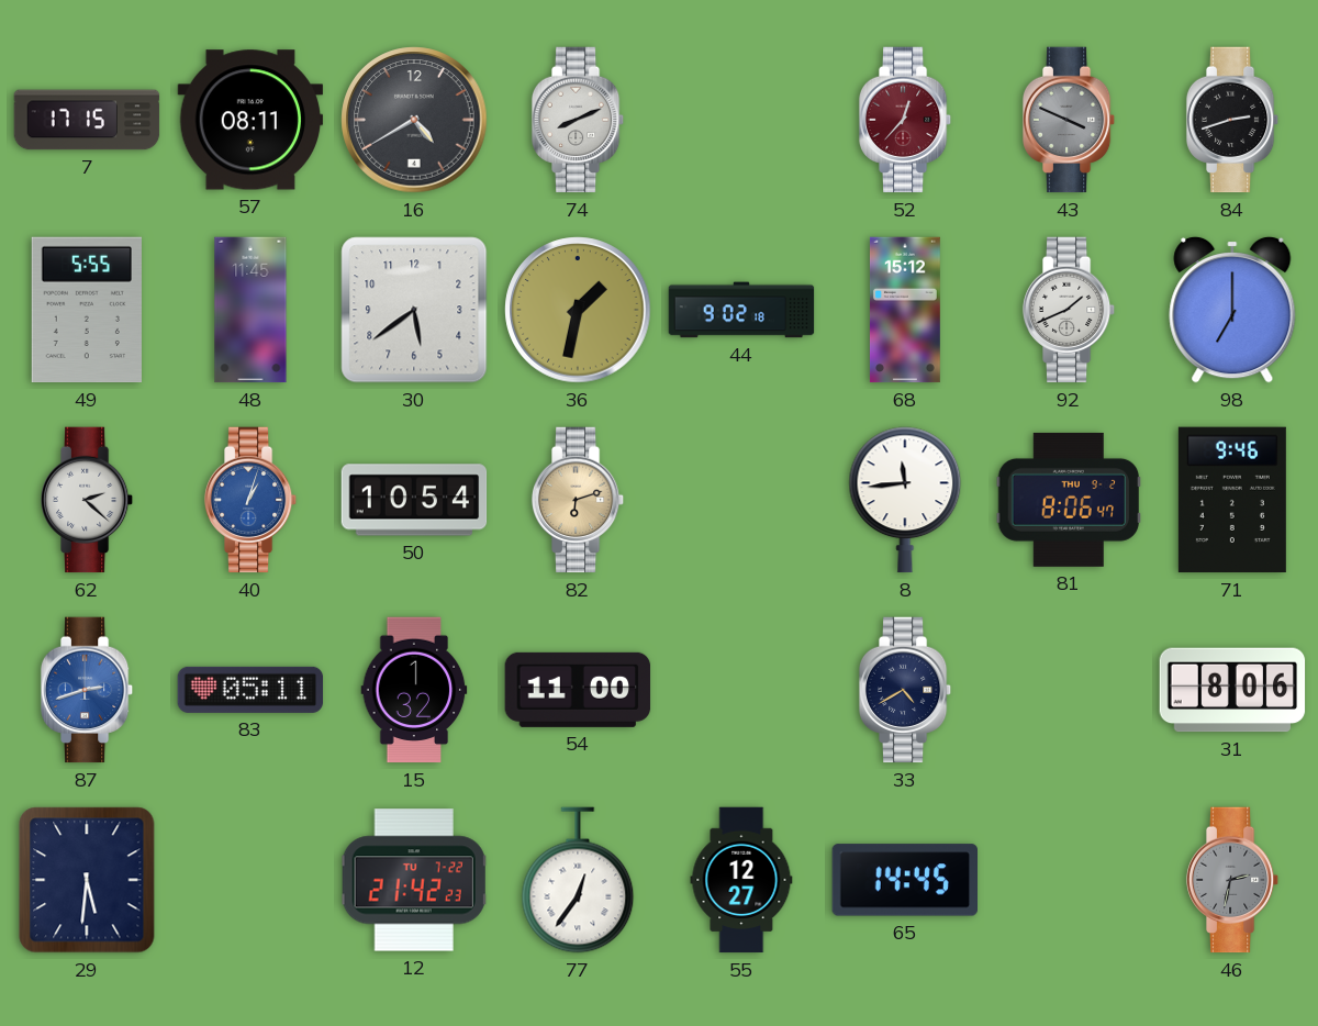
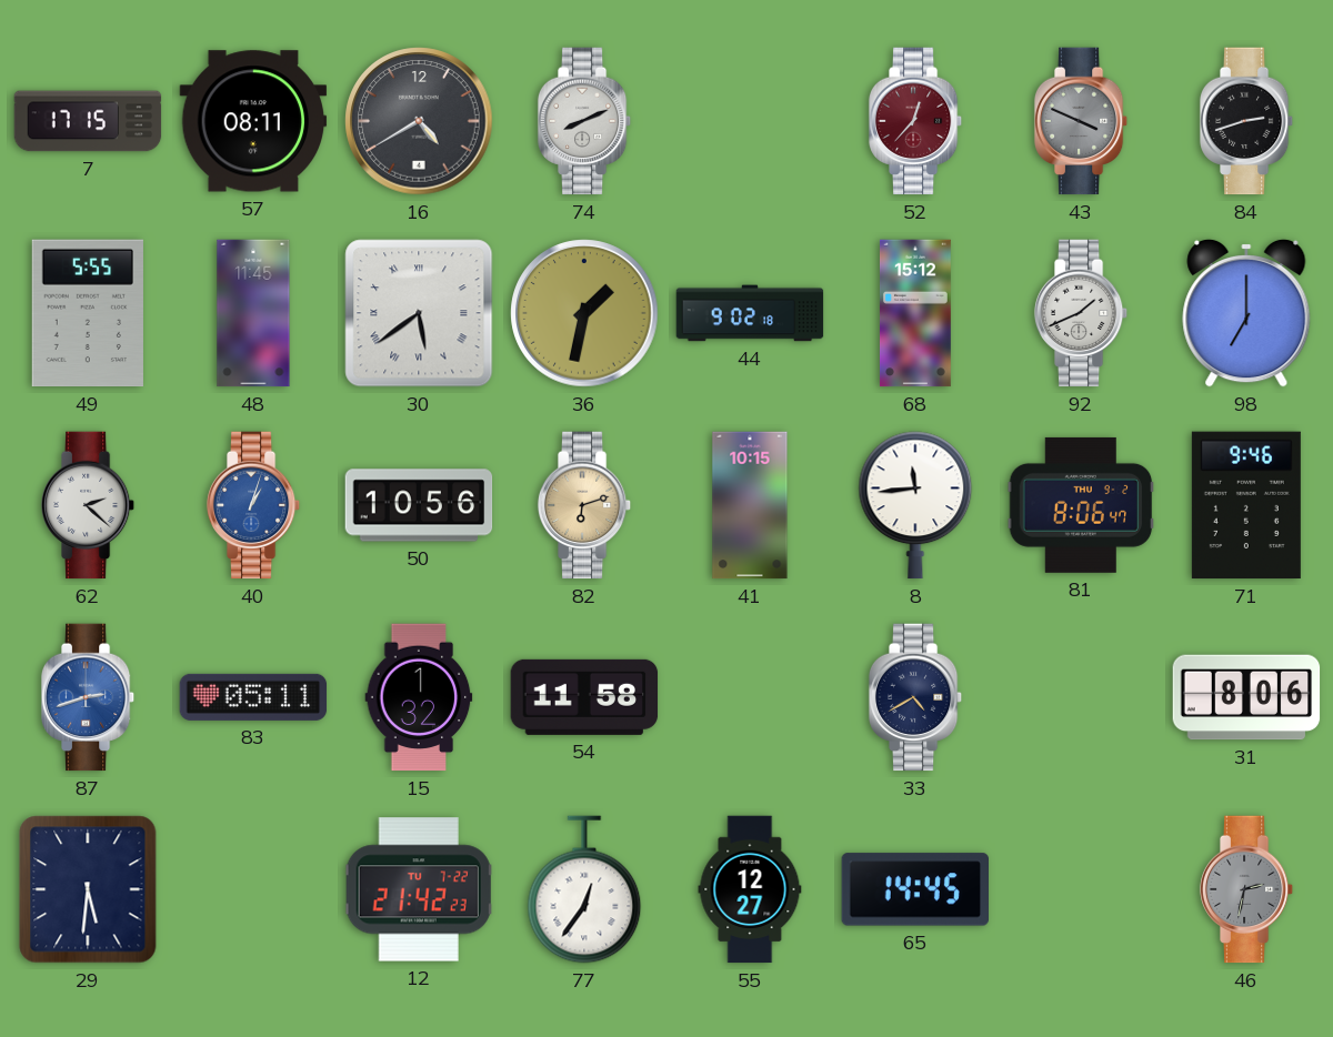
30 numerals: Arabic -> Roman
50: 10:54 -> 10:56
41: none -> 10:15
54: 11:00 -> 11:58
